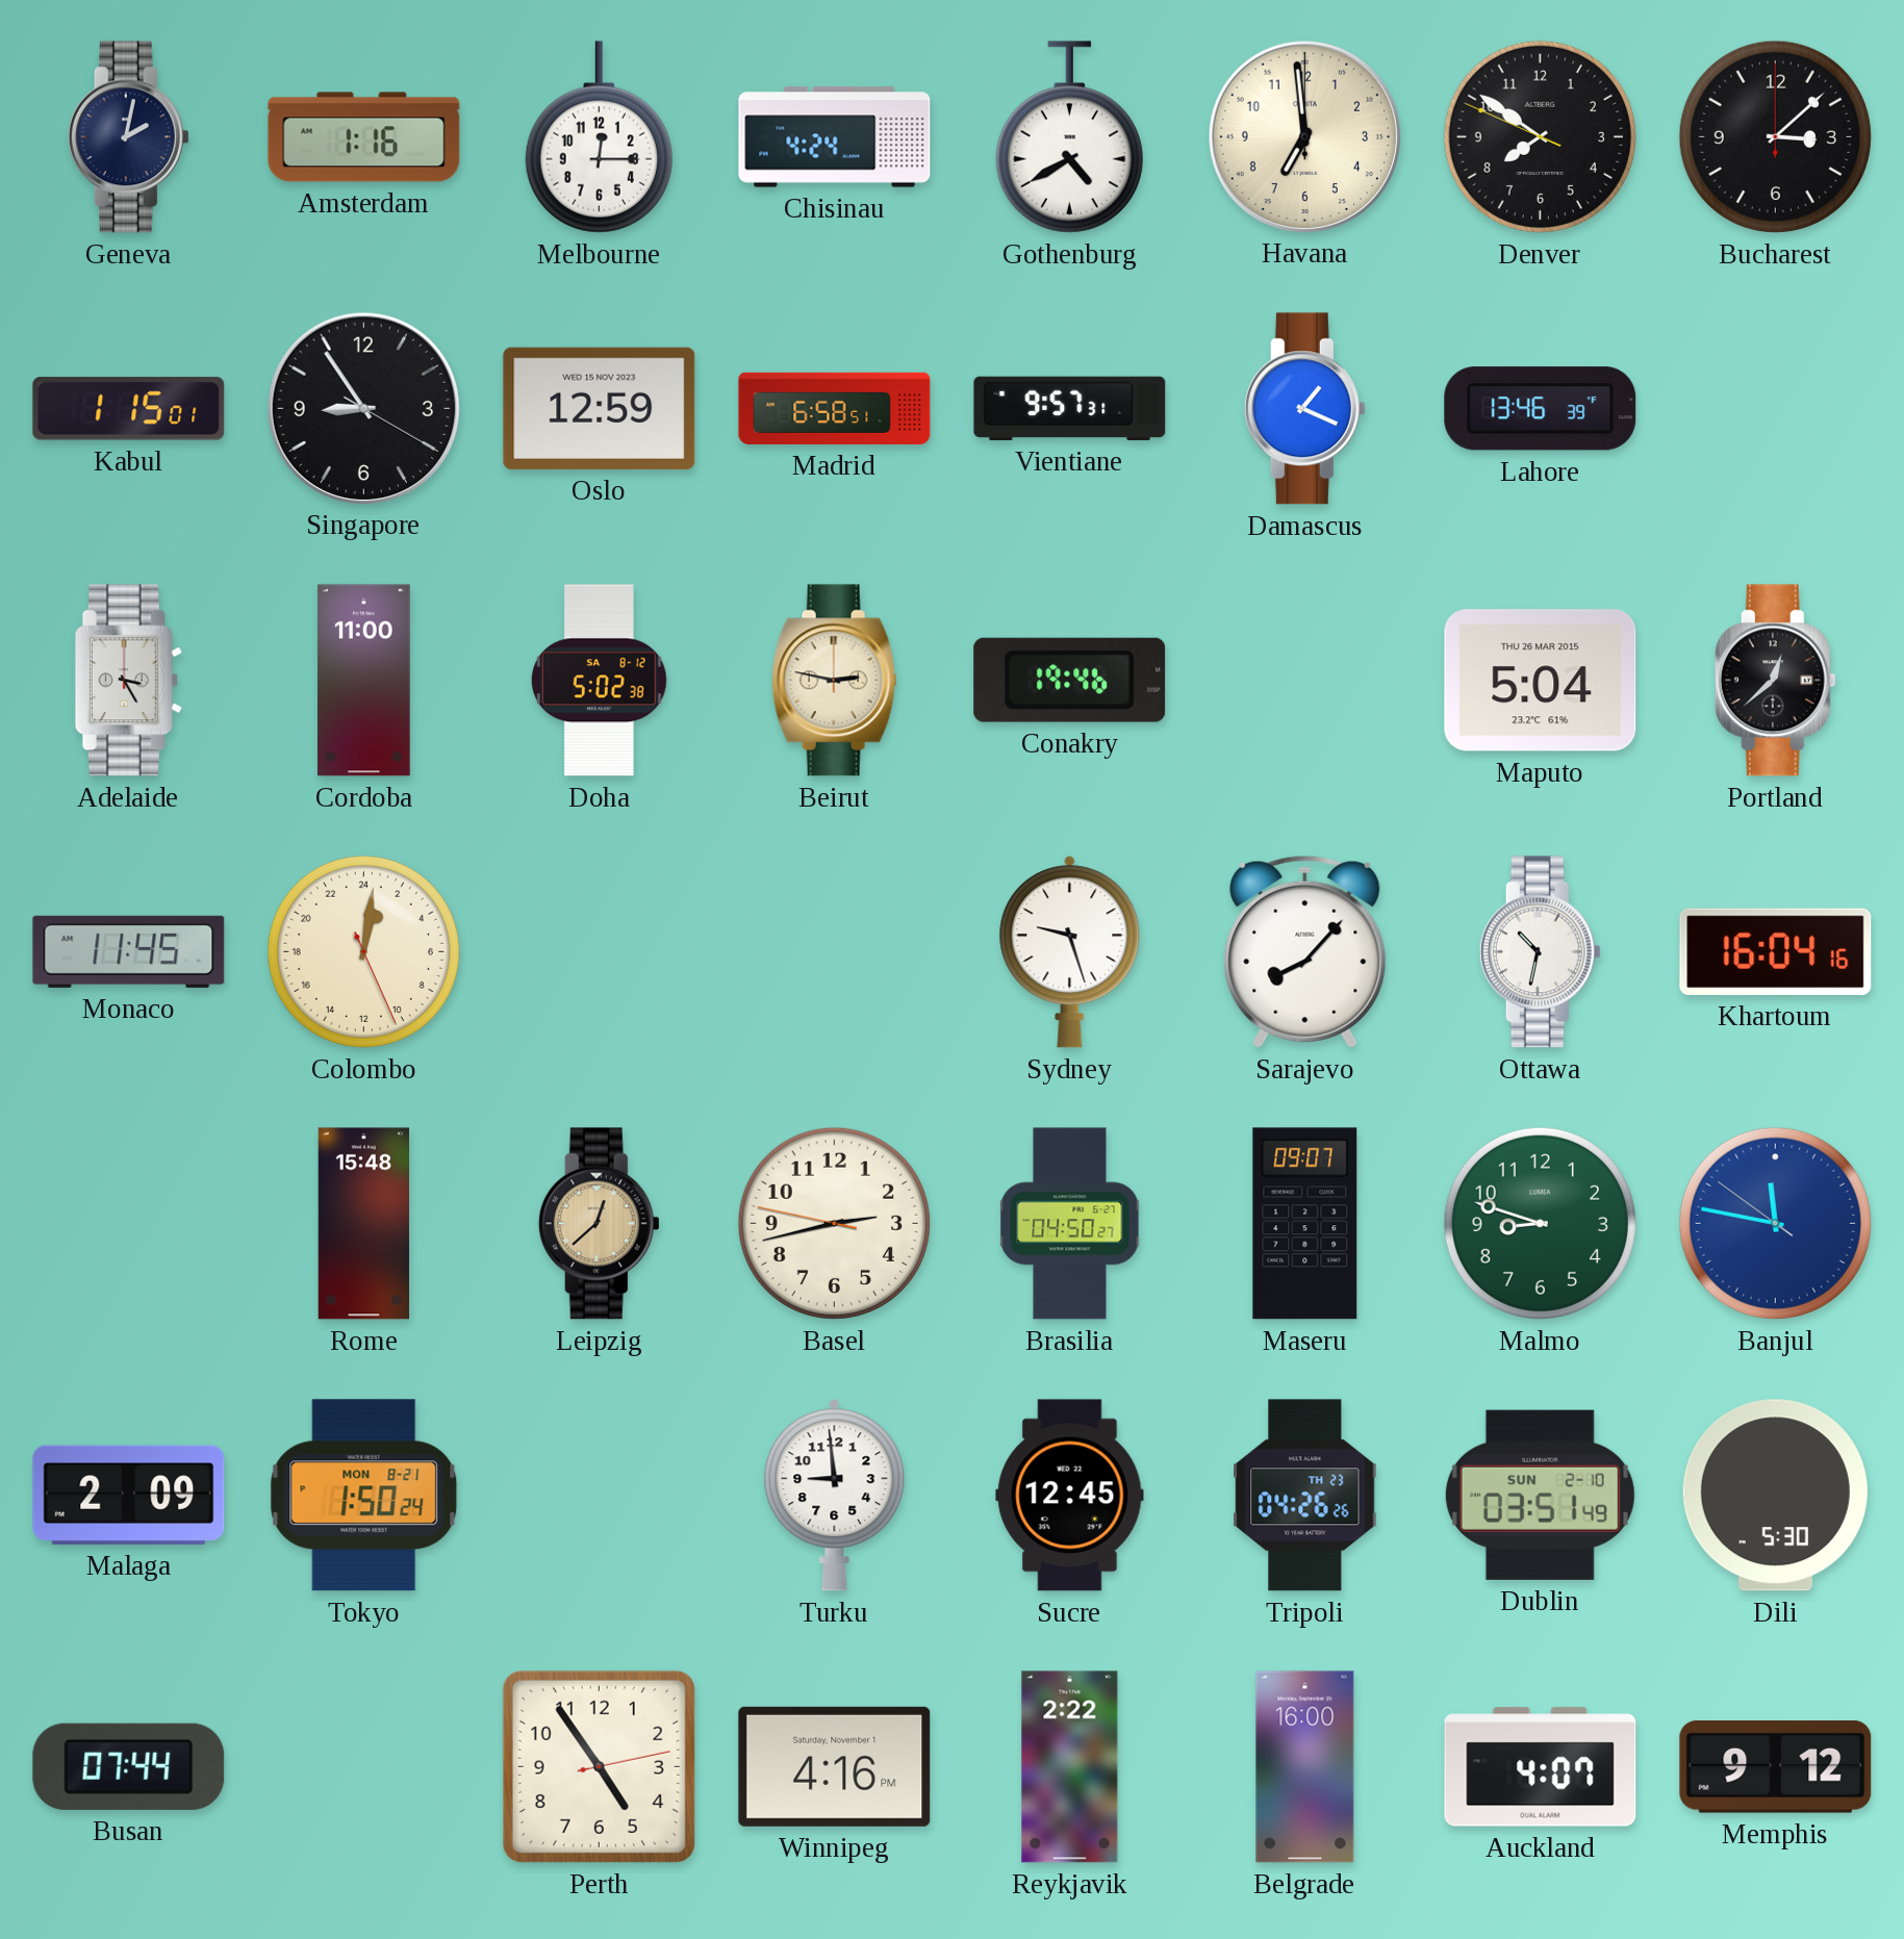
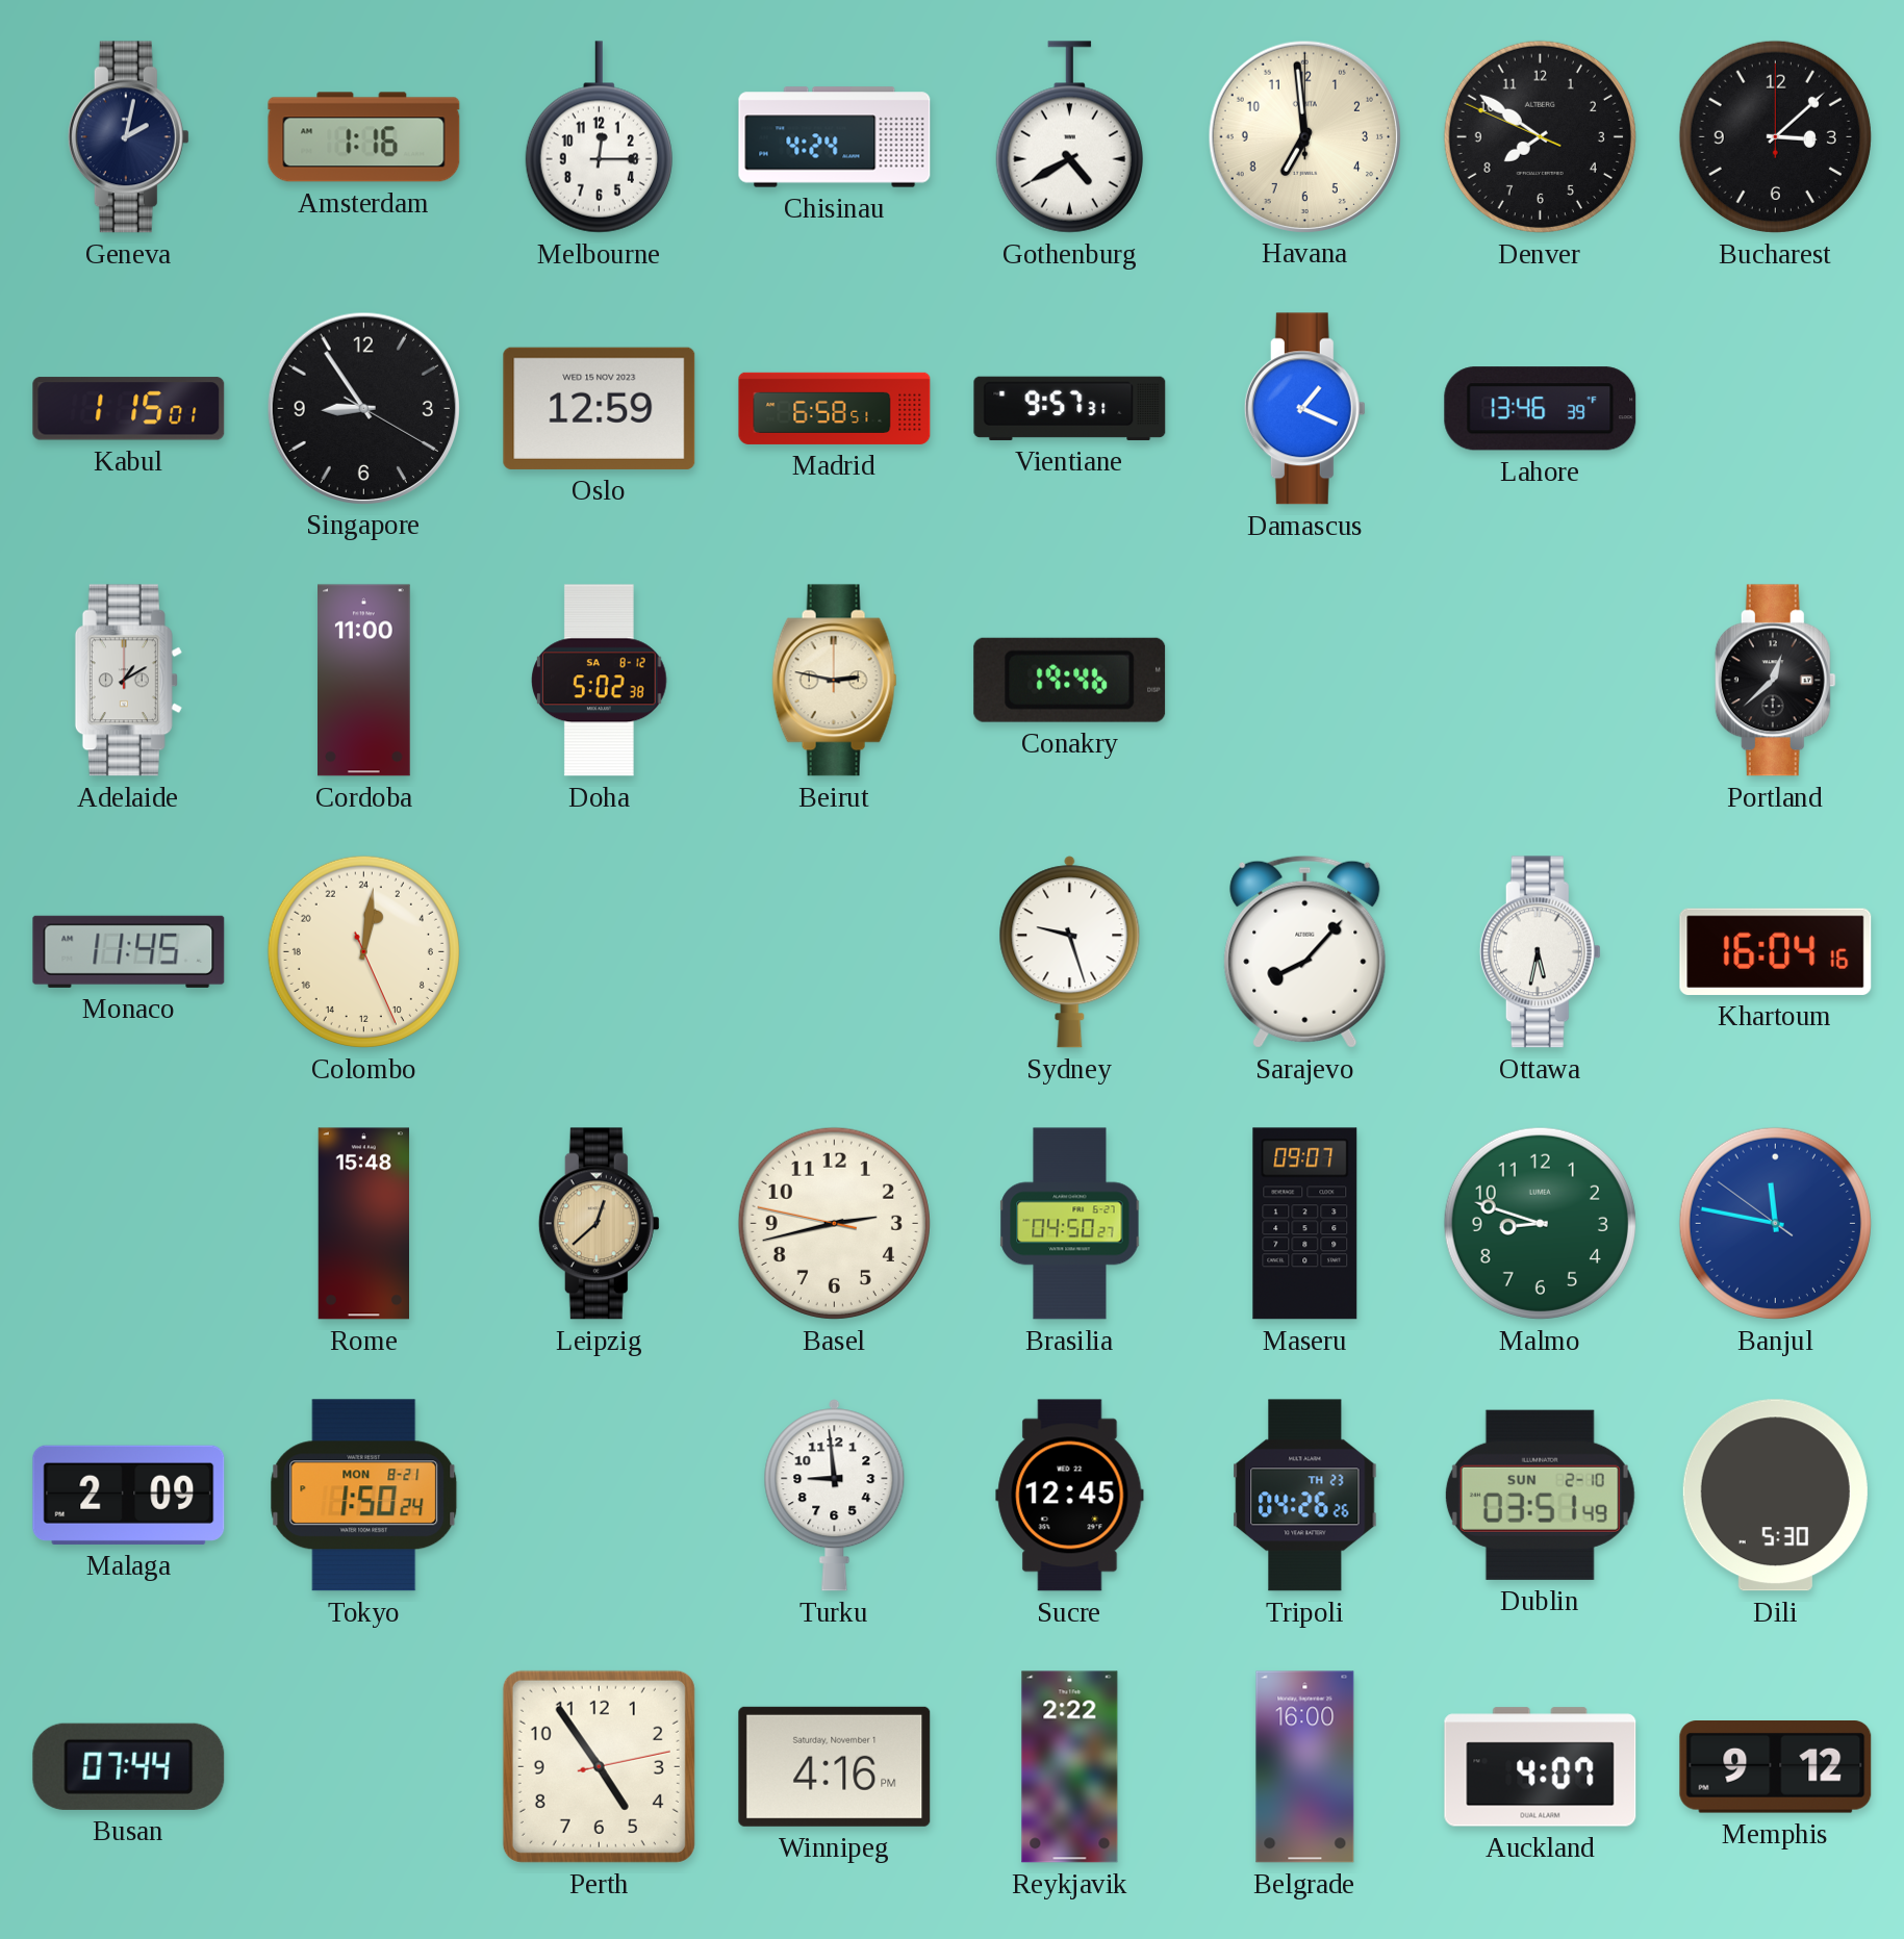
Adelaide: 3:25 -> 1:10
Maputo: 5:04 -> none
Ottawa: 10:32 -> 5:32
